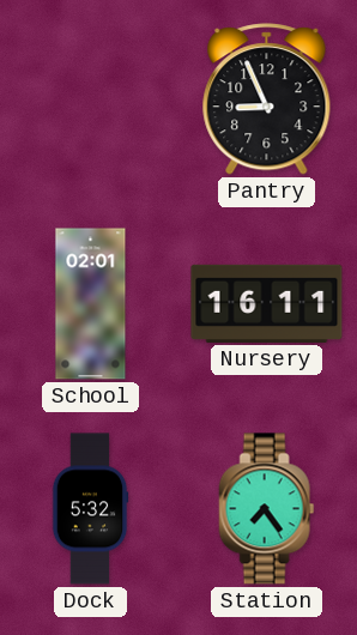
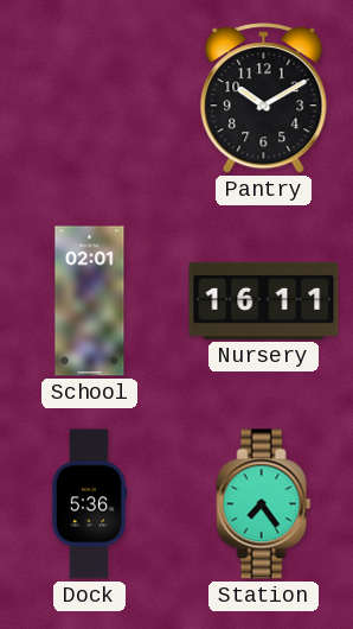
Pantry: 8:56 -> 10:10
Dock: 5:32 -> 5:36
